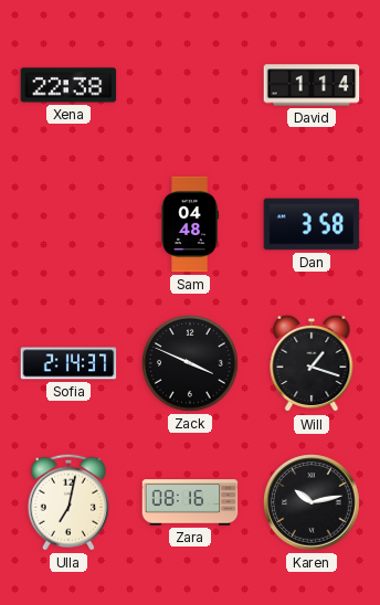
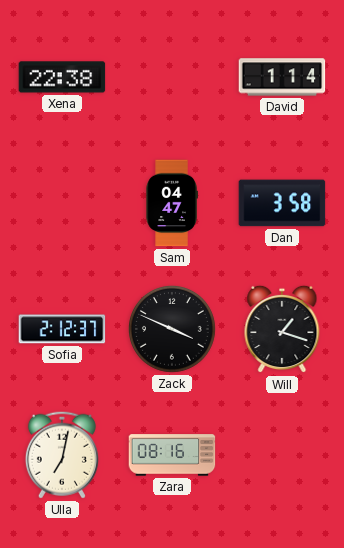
Sam: 04:48 -> 04:47
Sofia: 2:14 -> 2:12
Karen: 10:13 -> none
